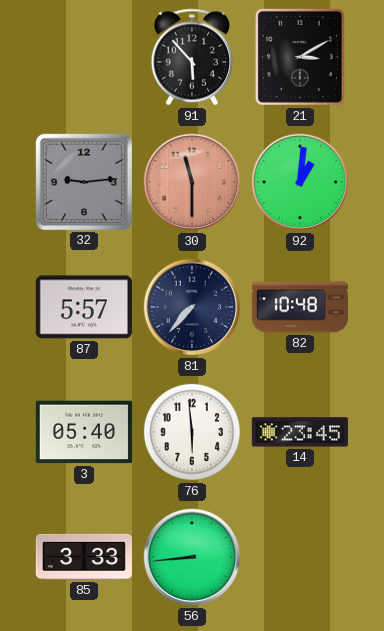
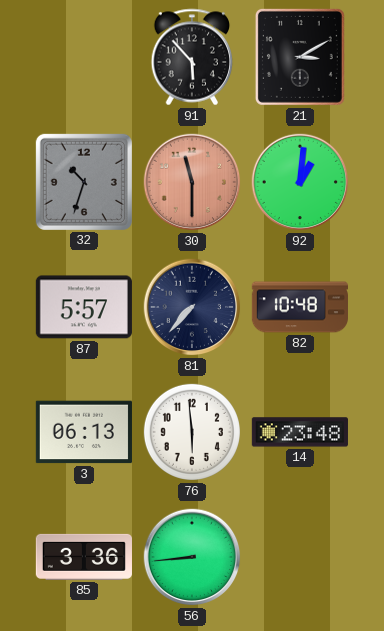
32: 9:14 -> 10:33
3: 05:40 -> 06:13
14: 23:45 -> 23:48
85: 3:33 -> 3:36
